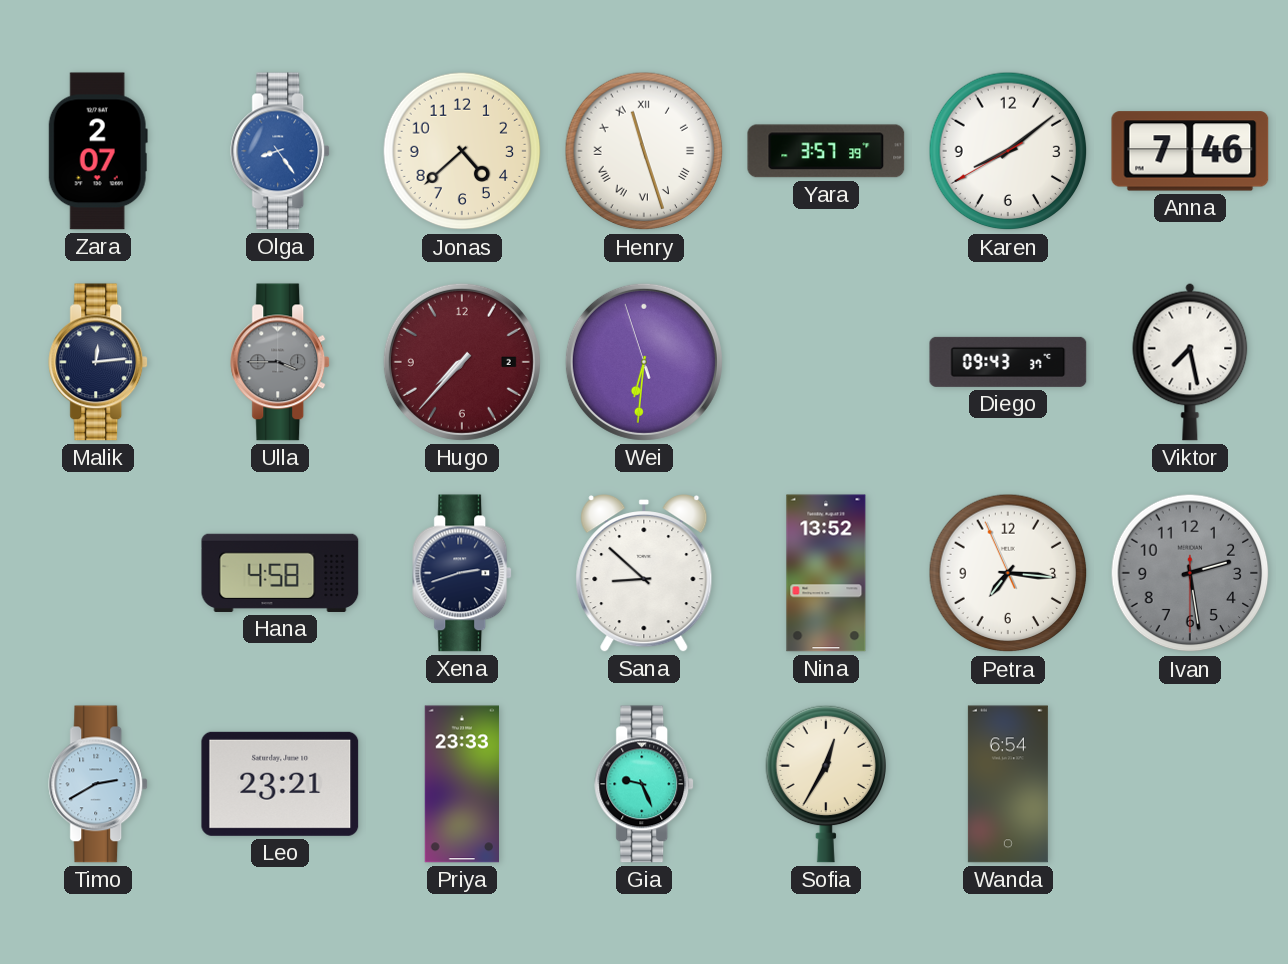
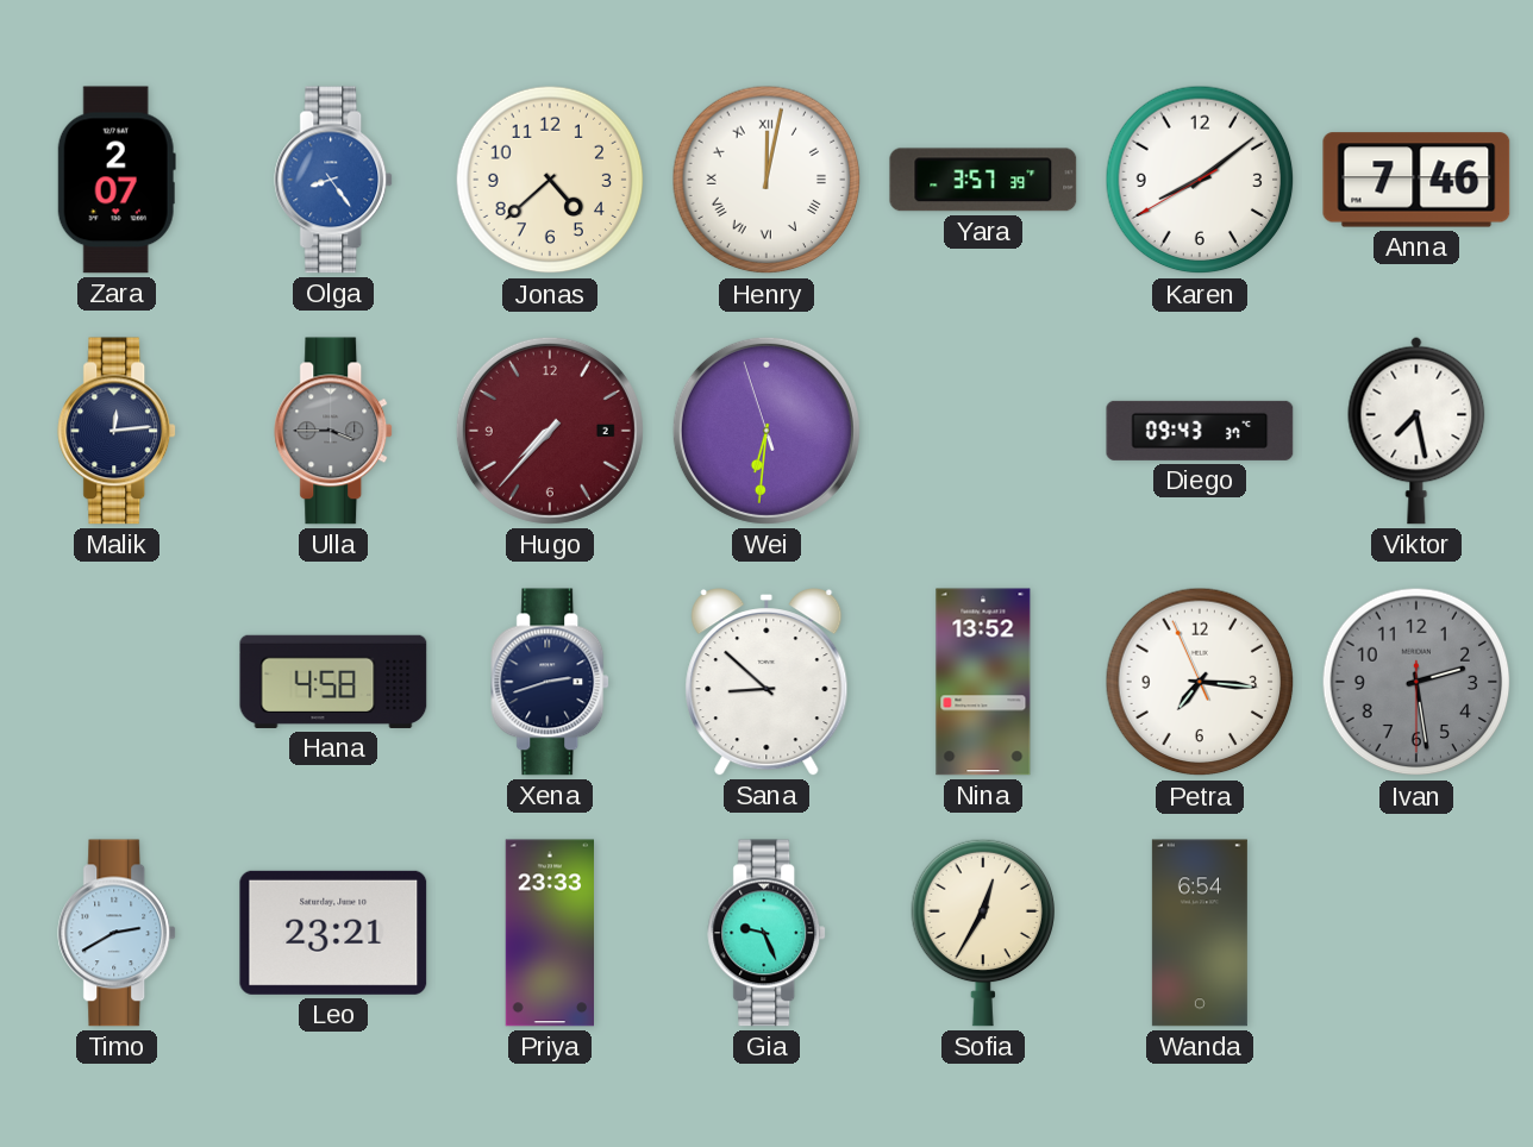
Henry: 11:27 -> 12:02
